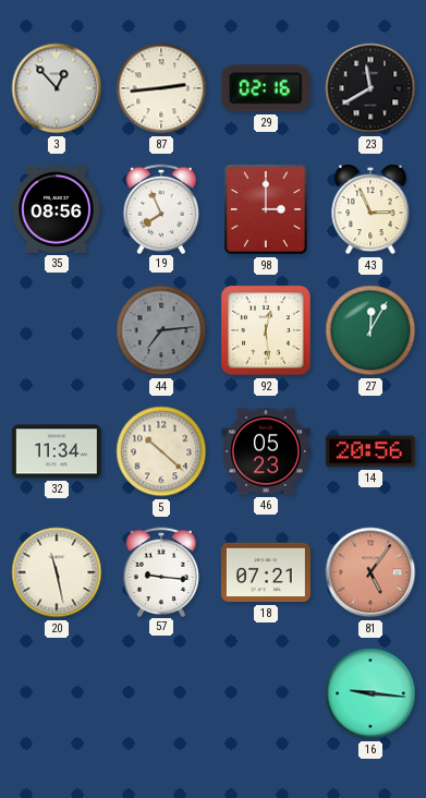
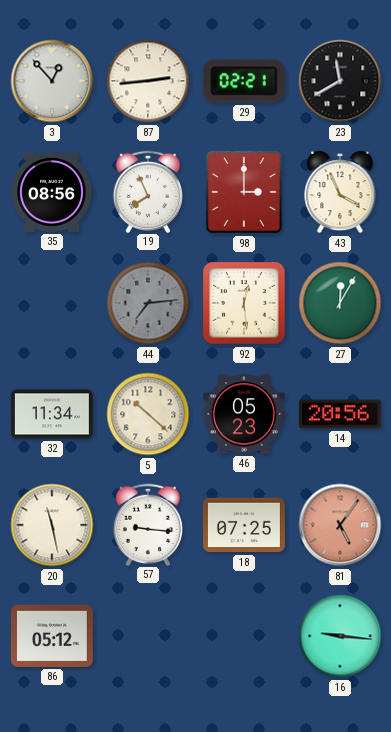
29: 02:16 -> 02:21
43: 2:56 -> 3:56
18: 07:21 -> 07:25
86: none -> 05:12
